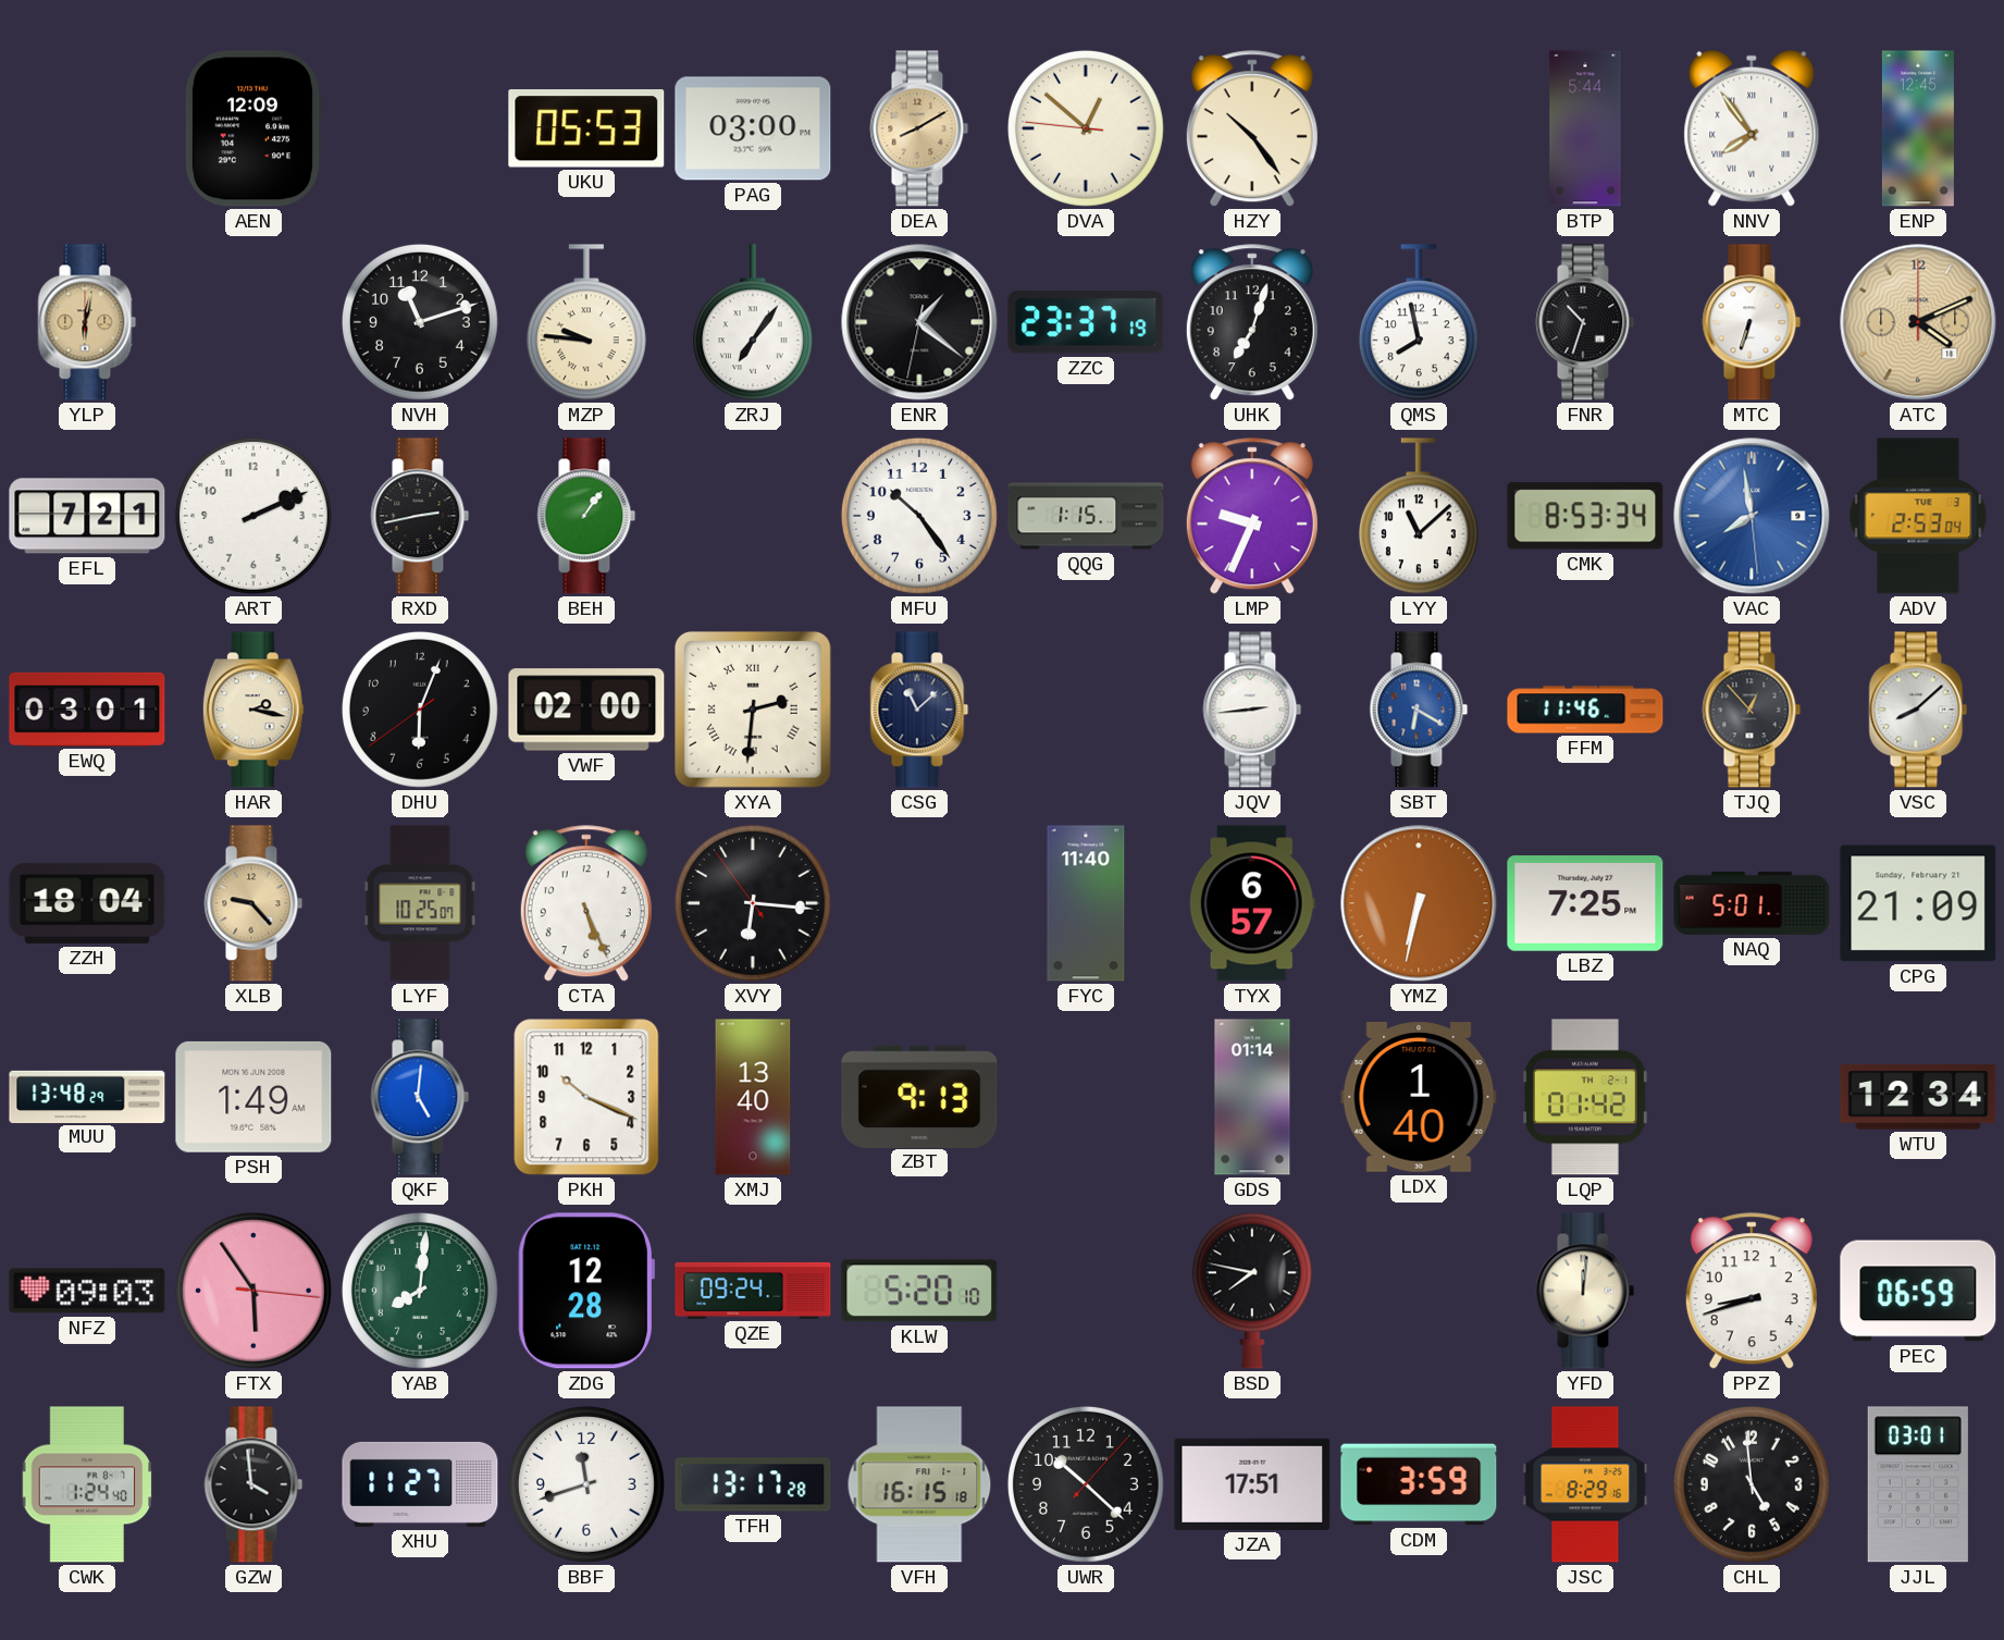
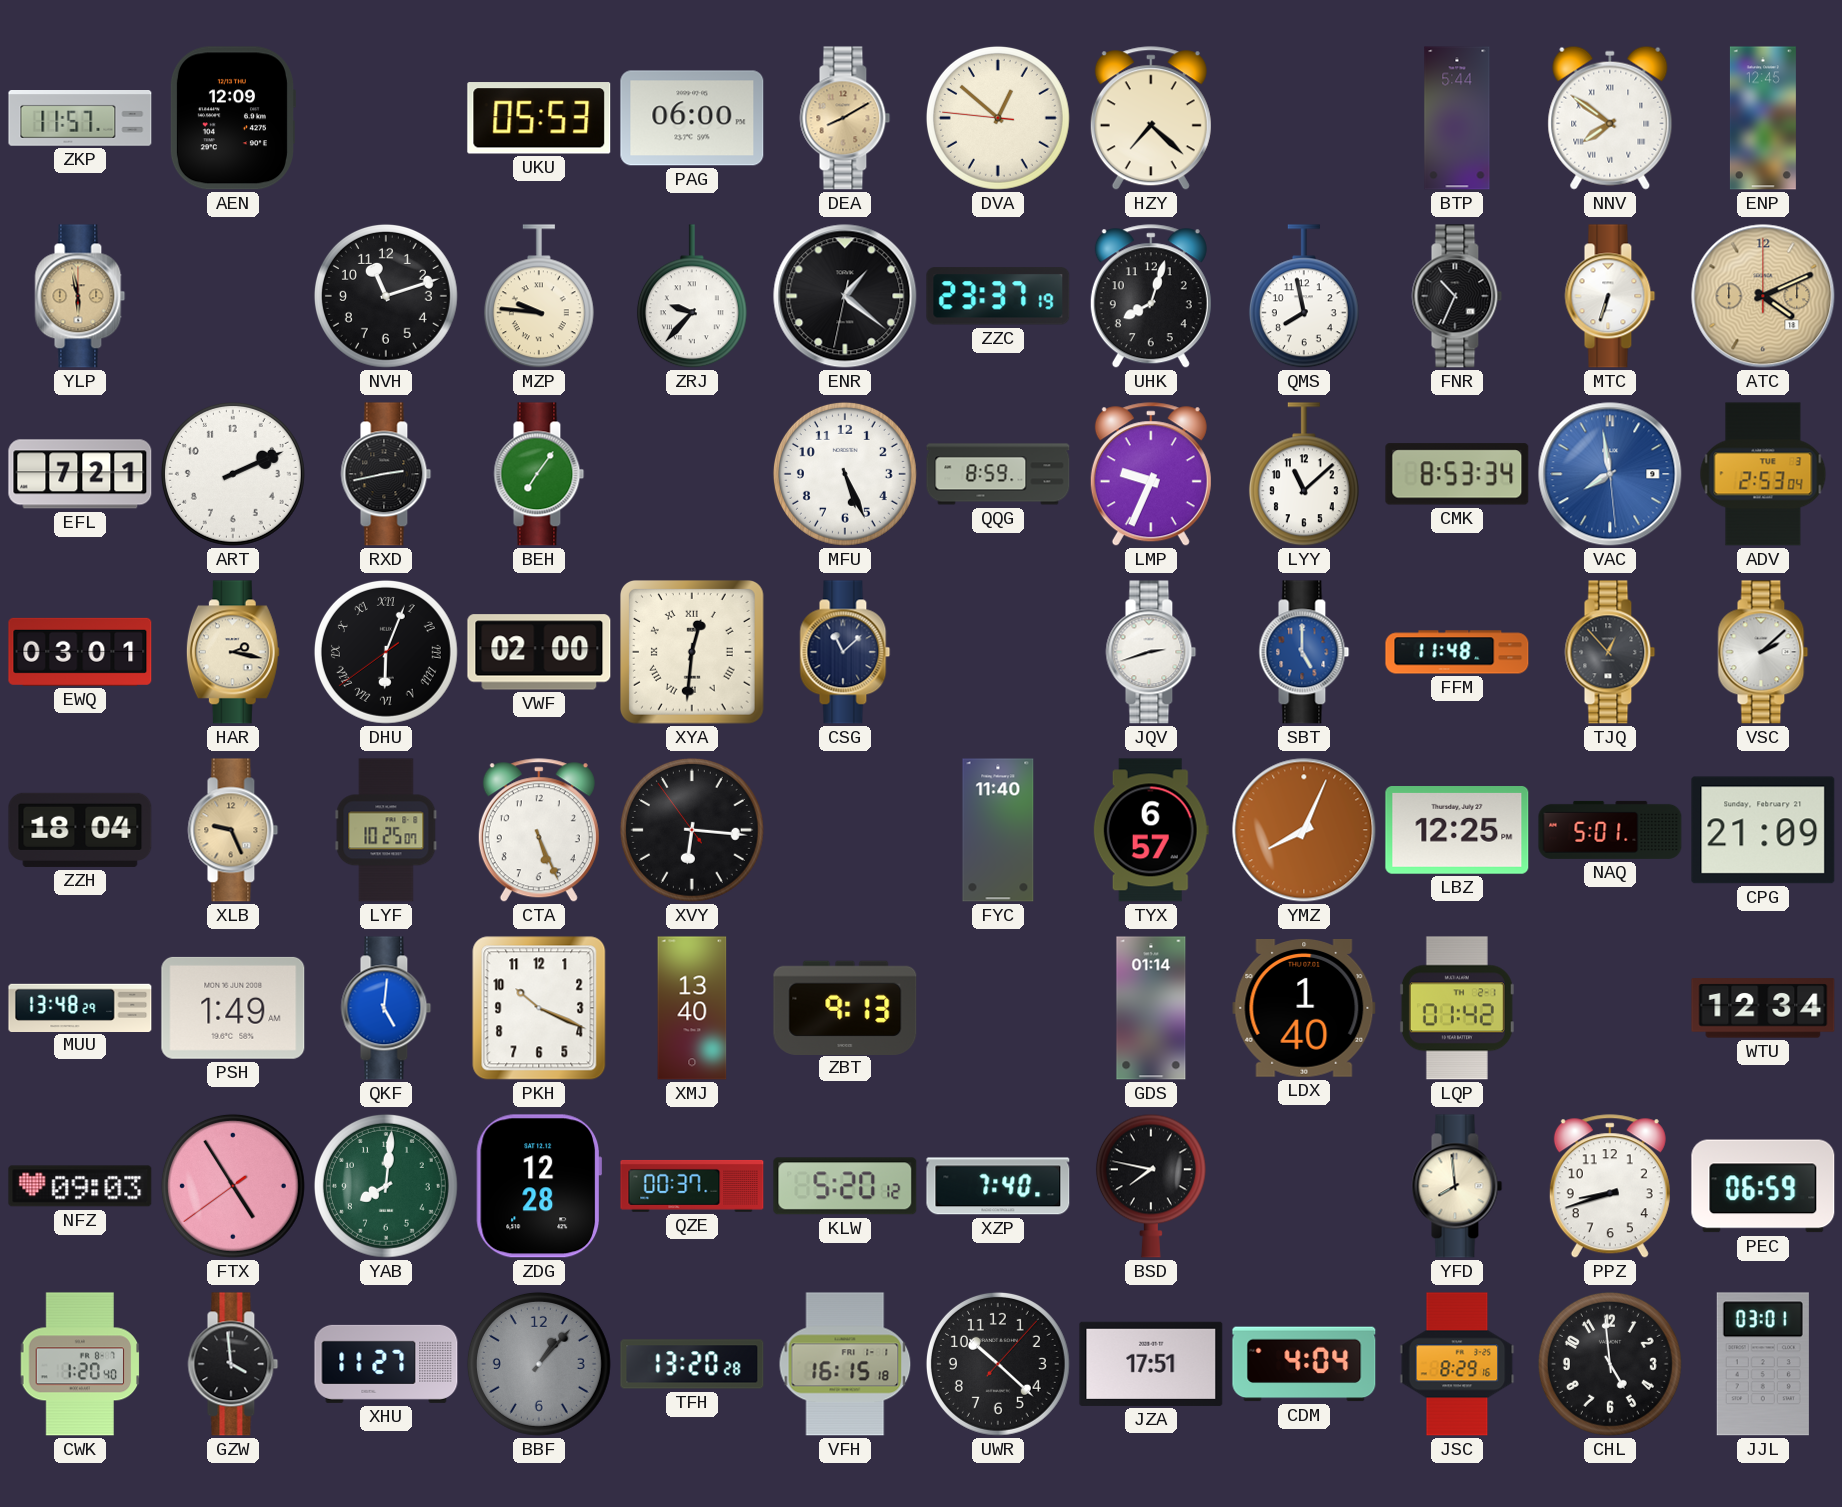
ZKP: none -> 11:57
PAG: 03:00 -> 06:00
HZY: 10:24 -> 7:22
NNV: 7:54 -> 7:51
YLP: 6:02 -> 5:58
ZRJ: 7:06 -> 9:37
UHK: 7:03 -> 8:03
FNR: 10:33 -> 10:34
BEH: 1:06 -> 7:06
MFU: 10:24 -> 5:26
QQG: 1:15 -> 8:59
DHU numerals: Arabic -> Roman
XYA: 2:31 -> 12:31
JQV: 2:44 -> 2:42
SBT: 6:20 -> 5:00
FFM: 11:46 -> 11:48
VSC: 8:08 -> 2:08
XLB: 9:23 -> 9:26
YMZ: 6:32 -> 8:04
LBZ: 7:25 -> 12:25
FTX: 5:54 -> 4:54
QZE: 09:24 -> 00:37
KLW: 5:20:10 -> 5:20:12
XZP: none -> 7:40
YFD: 12:01 -> 7:59
CWK: 1:24 -> 1:20
BBF: 11:42 -> 1:07
BBF dial: white -> grey
TFH: 13:17 -> 13:20
CDM: 3:59 -> 4:04
